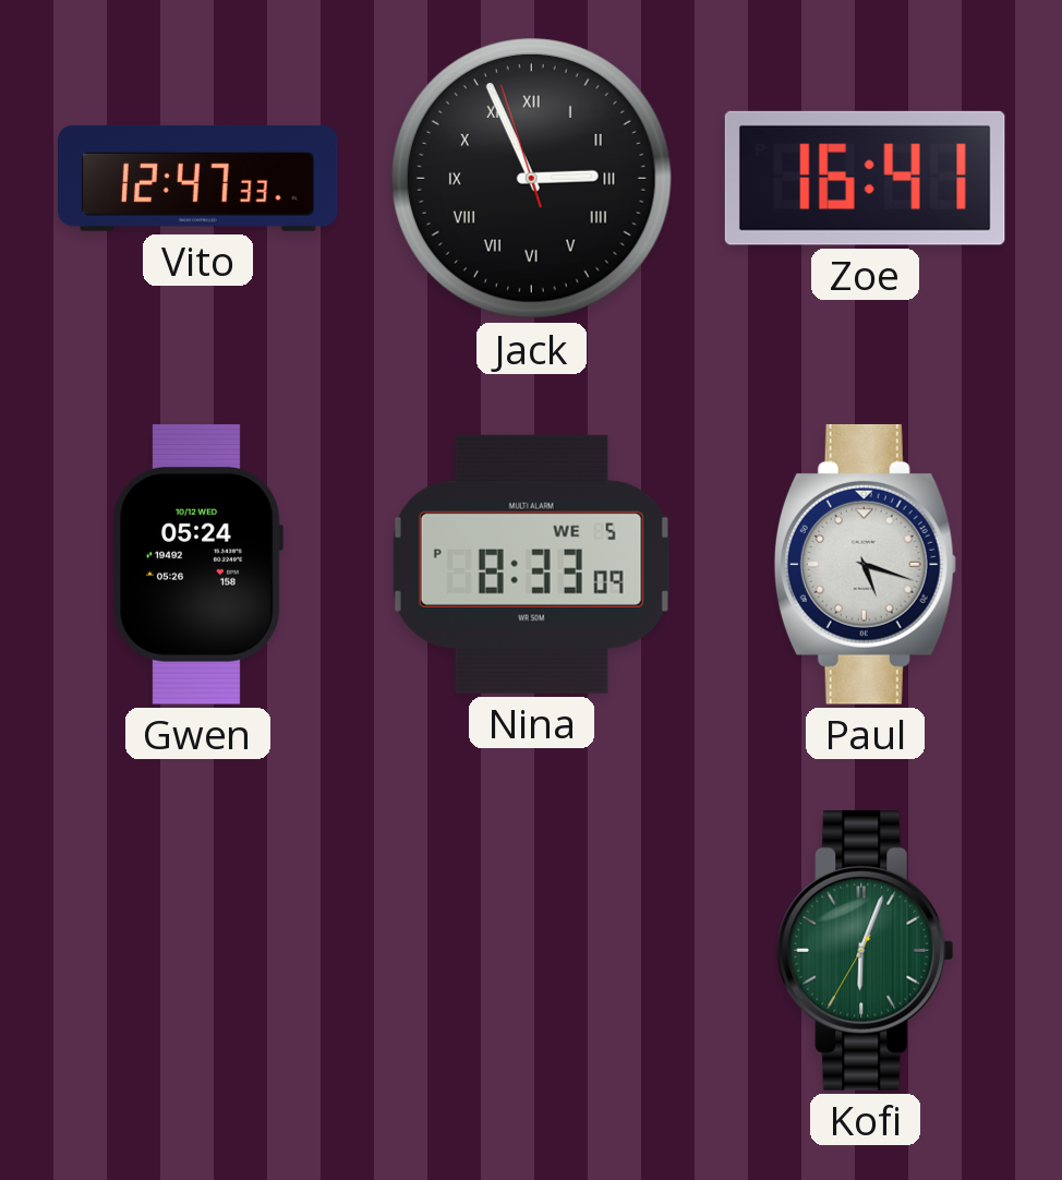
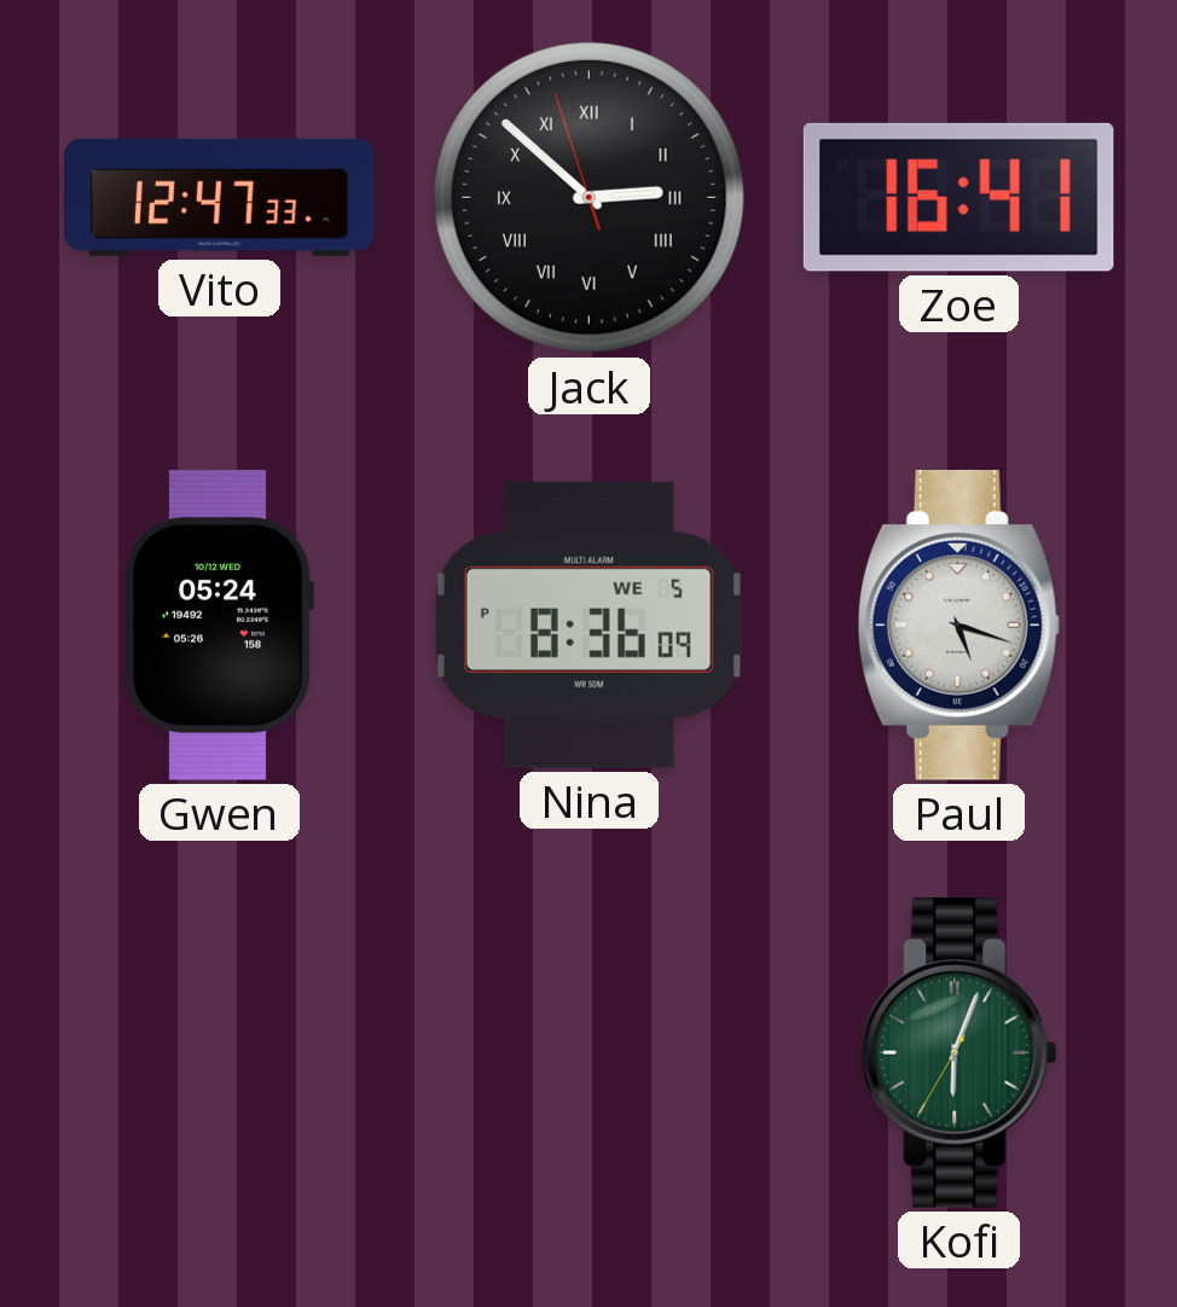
Jack: 2:55 -> 2:51
Nina: 8:33 -> 8:36
